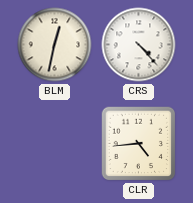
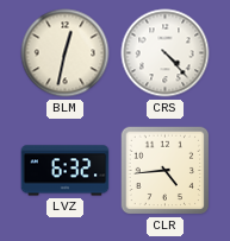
LVZ: none -> 6:32
